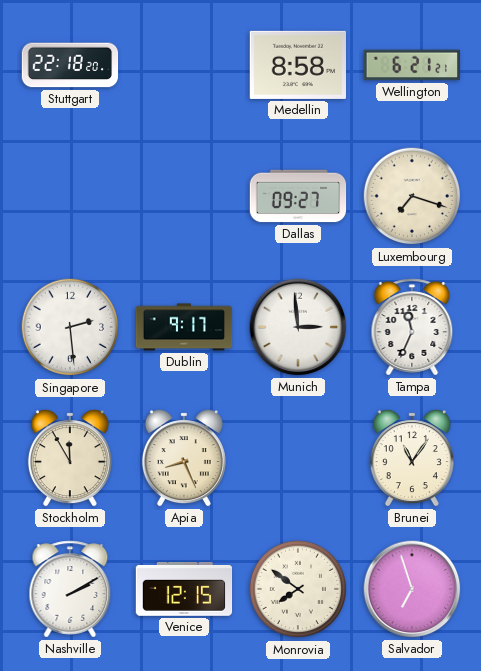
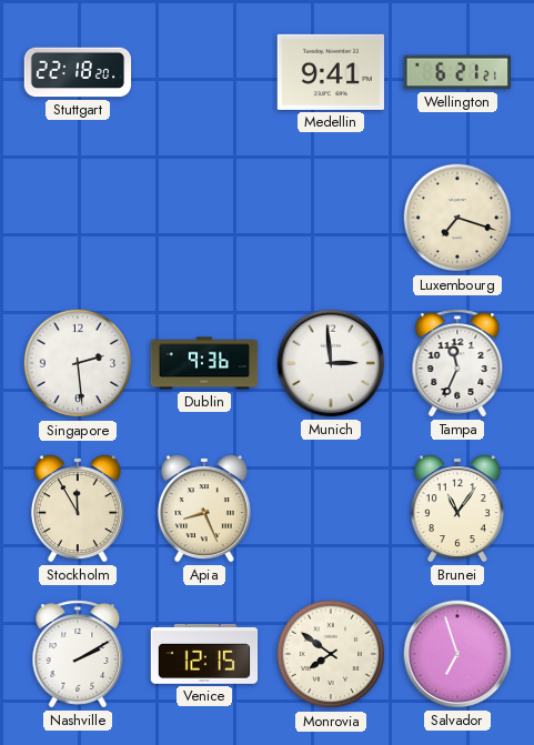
Medellin: 8:58 -> 9:41
Dallas: 09:27 -> none
Dublin: 9:17 -> 9:36
